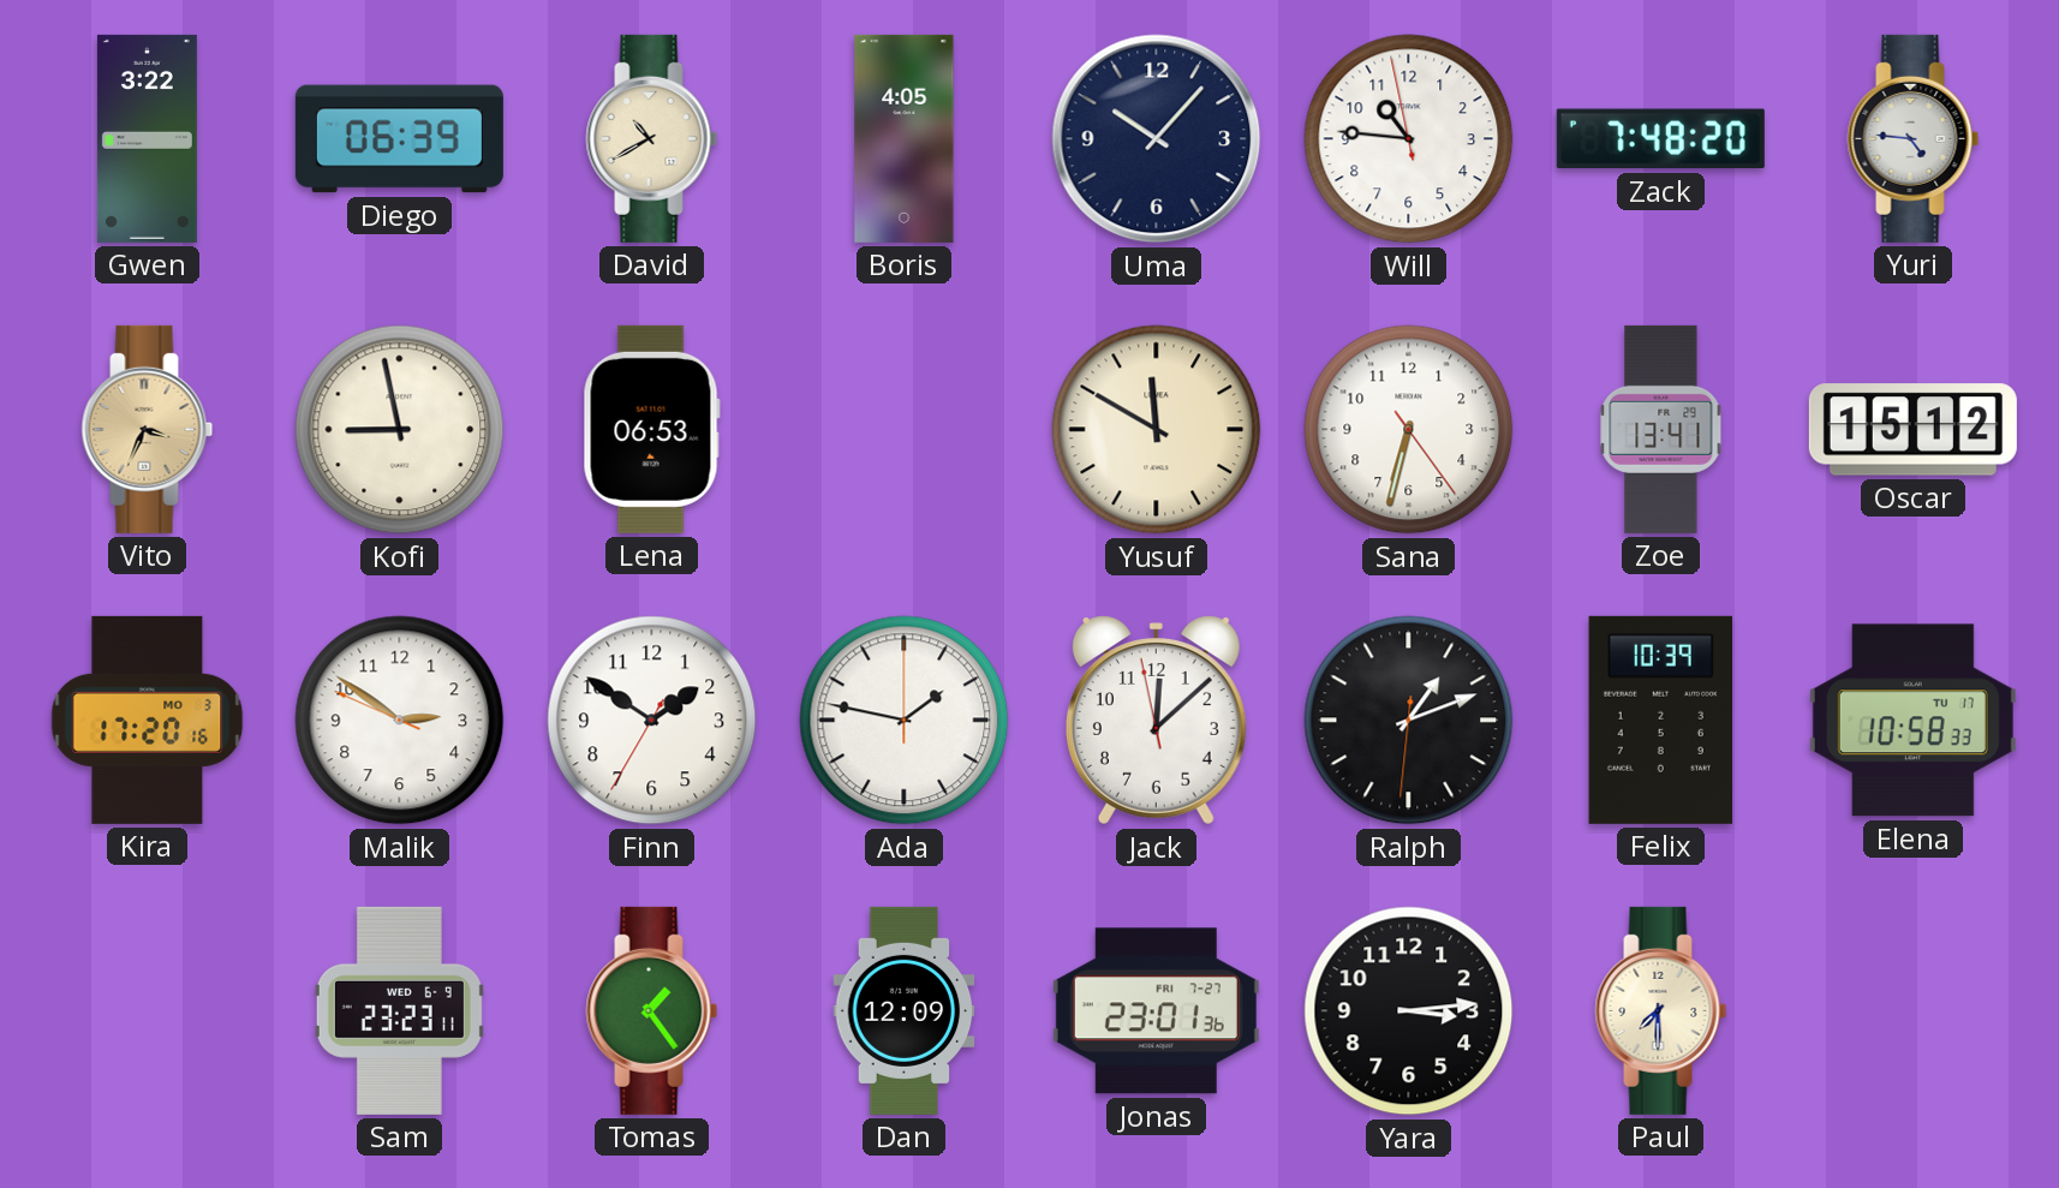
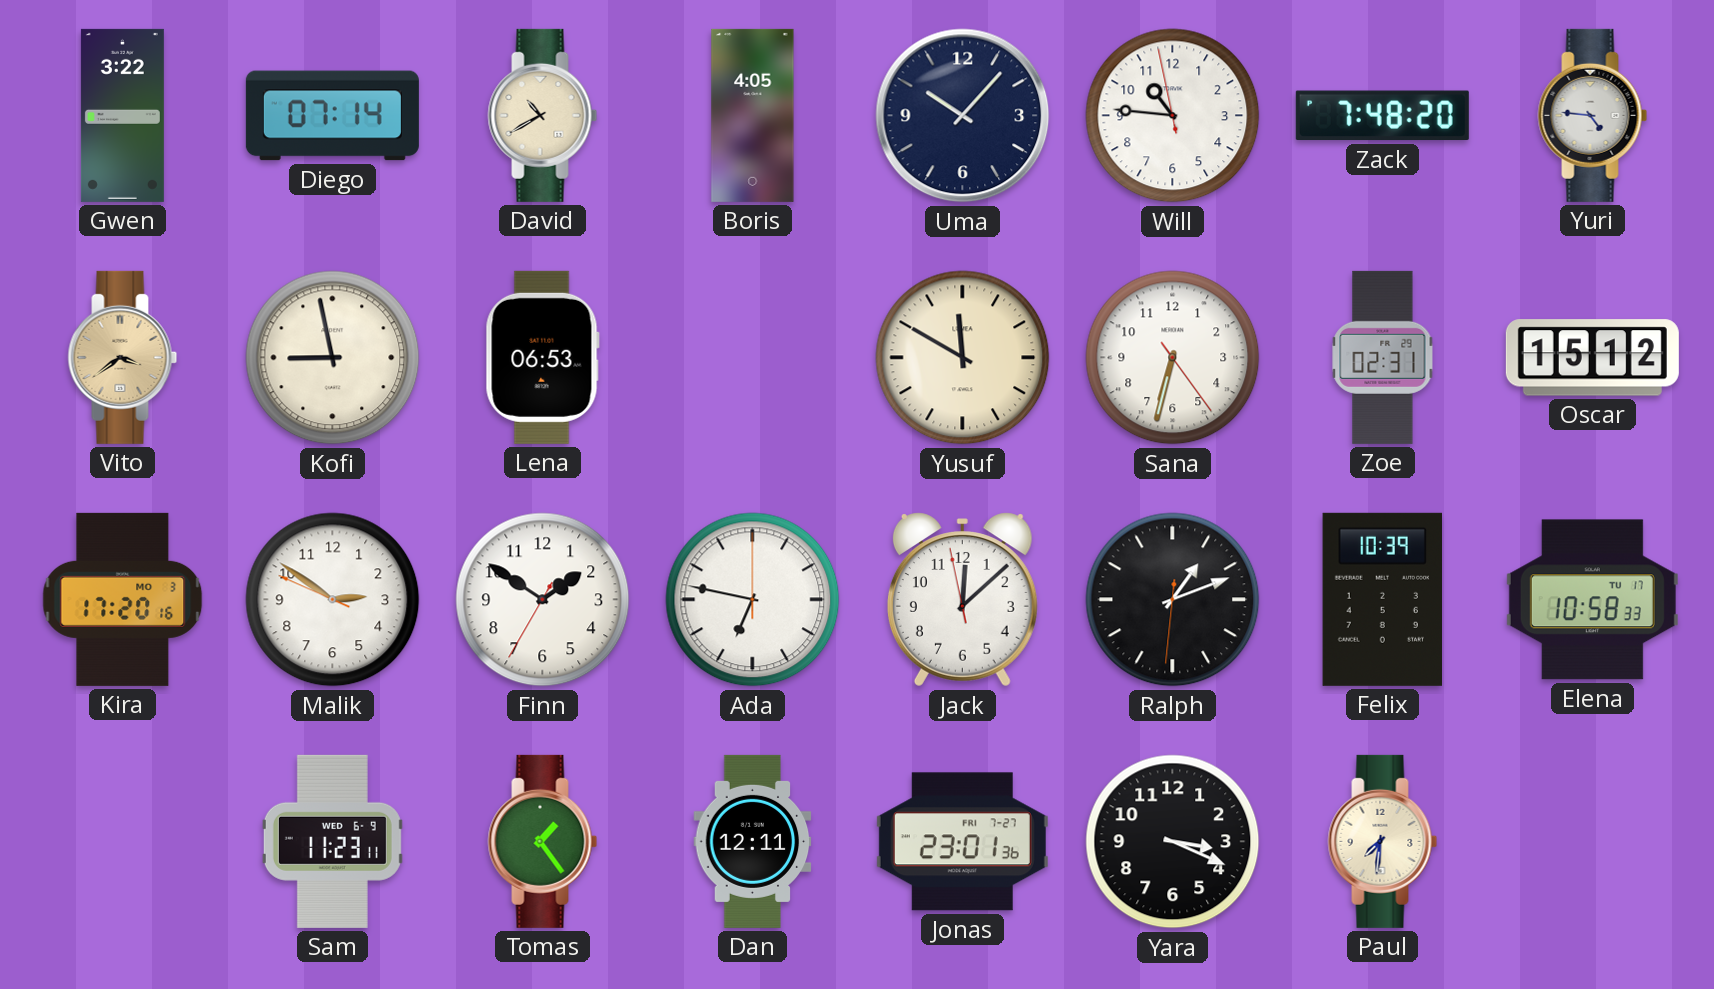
Diego: 06:39 -> 07:14
Vito: 3:34 -> 3:39
Zoe: 13:41 -> 02:31
Ada: 1:47 -> 6:47
Sam: 23:23 -> 11:23
Dan: 12:09 -> 12:11
Yara: 3:14 -> 3:19
Paul: 7:30 -> 7:31
